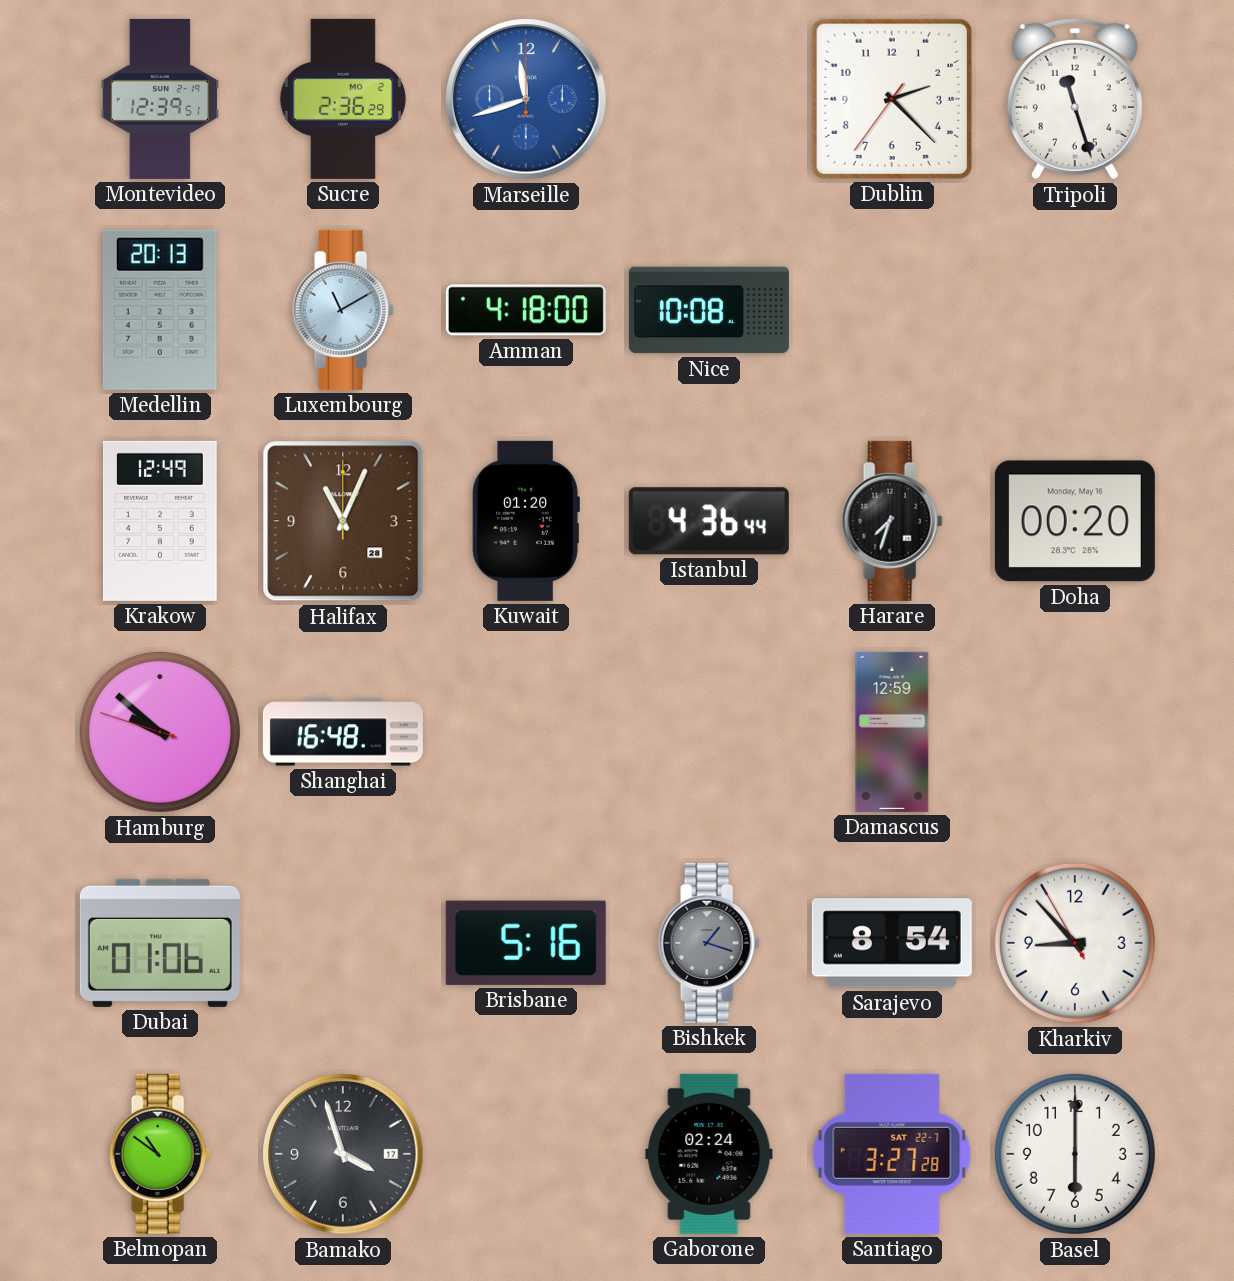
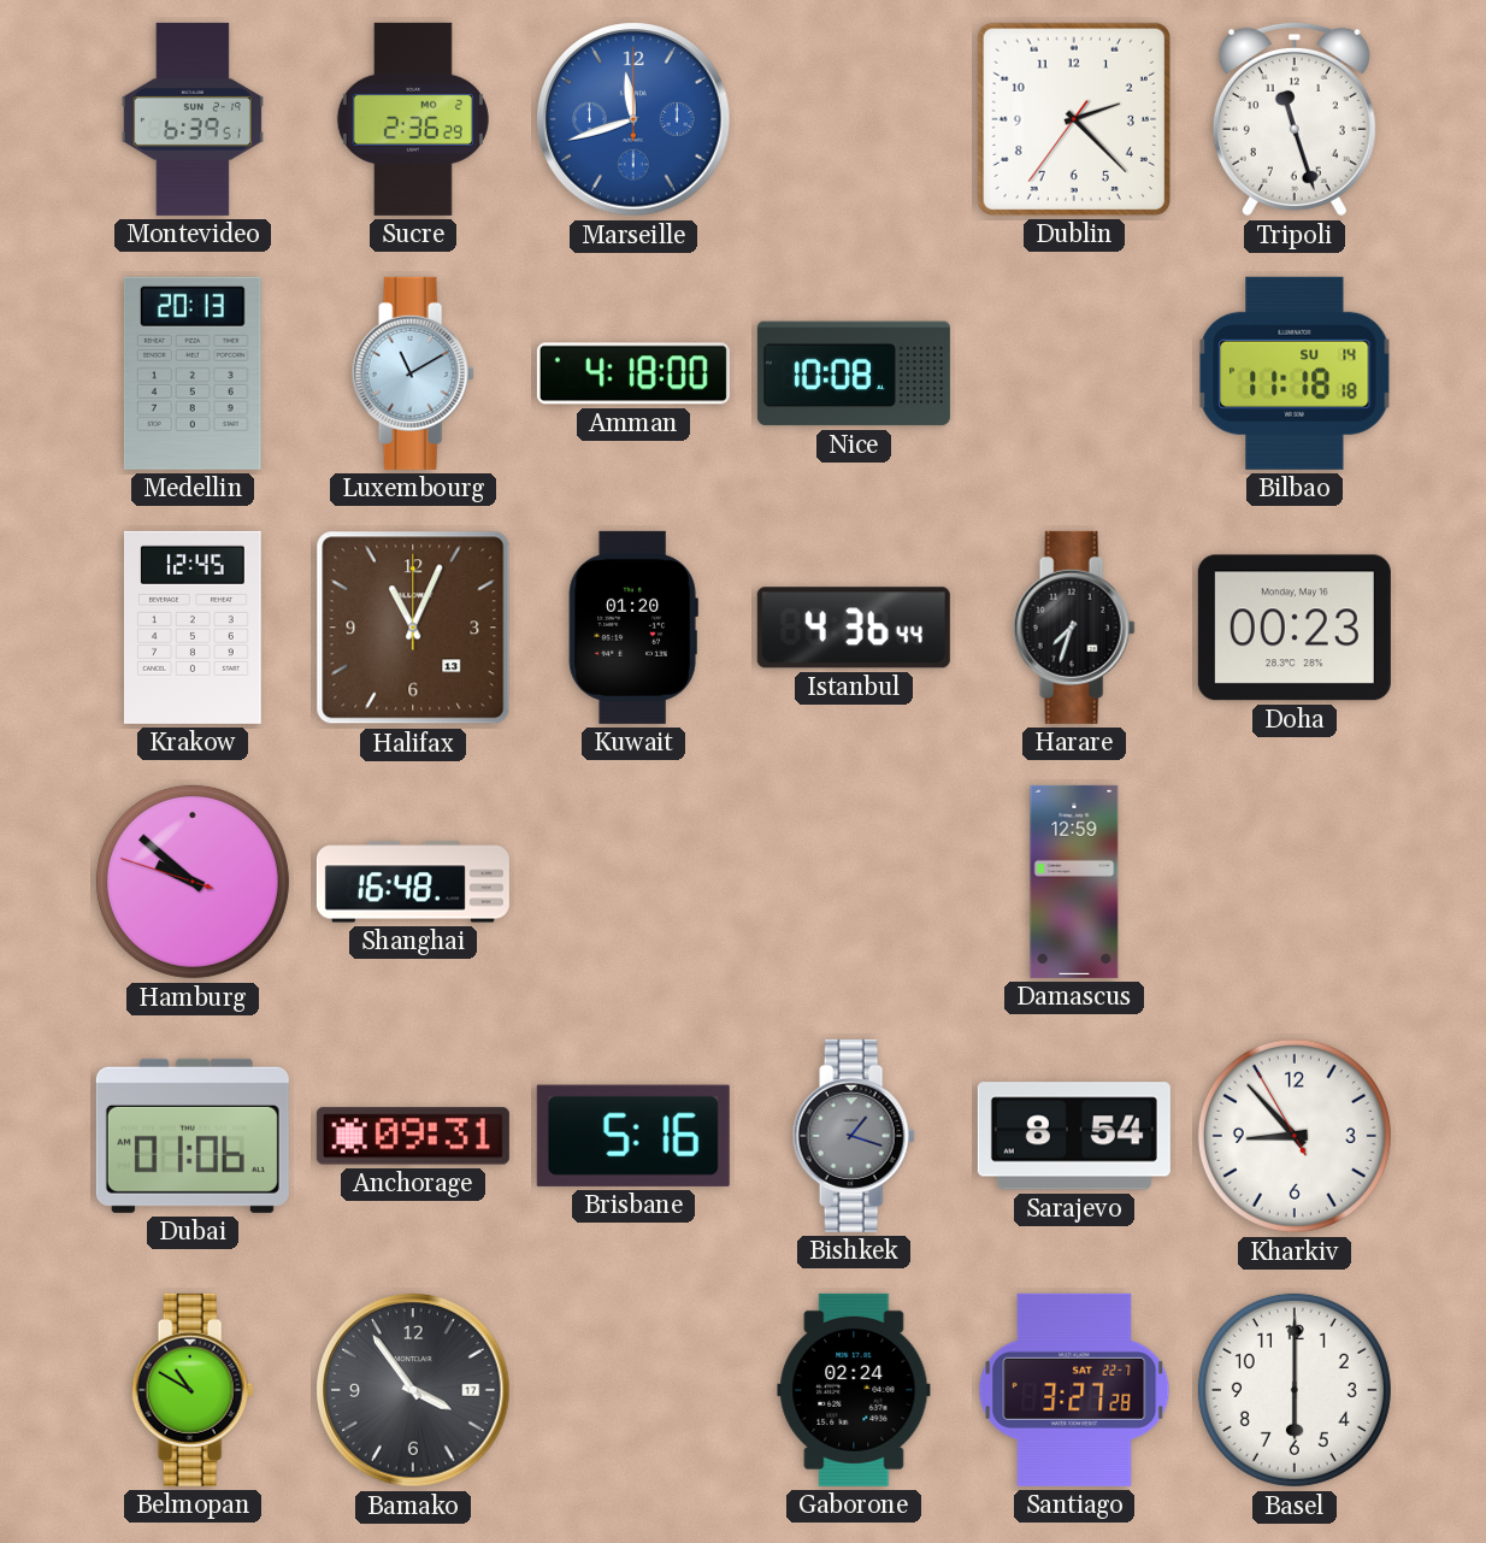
Montevideo: 12:39 -> 6:39
Bilbao: none -> 11:18
Krakow: 12:49 -> 12:45
Halifax date: 28 -> 13
Doha: 00:20 -> 00:23
Anchorage: none -> 09:31
Belmopan: 10:51 -> 10:50
Bamako: 3:57 -> 3:54
